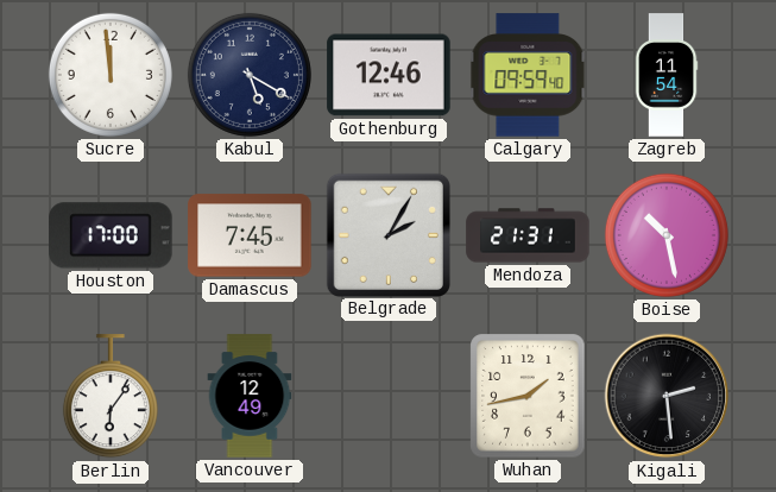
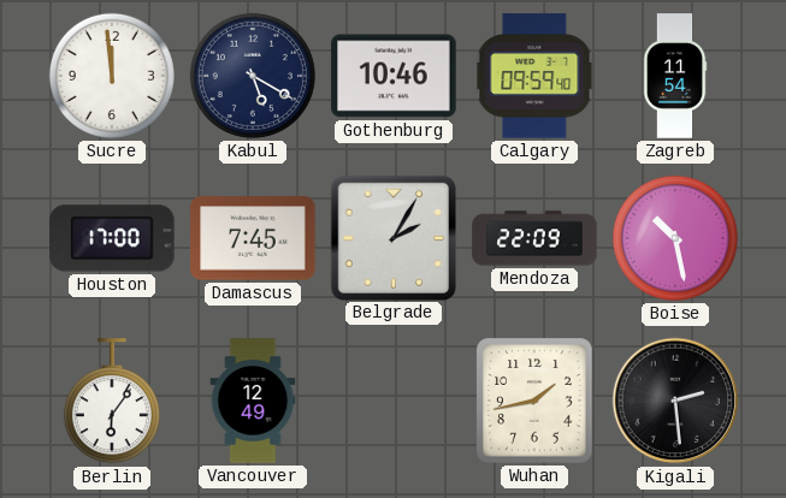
Gothenburg: 12:46 -> 10:46
Mendoza: 21:31 -> 22:09
